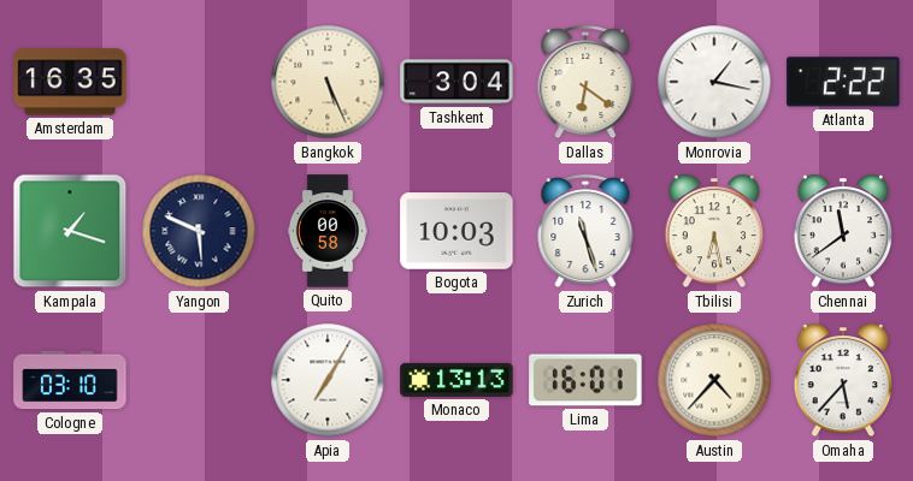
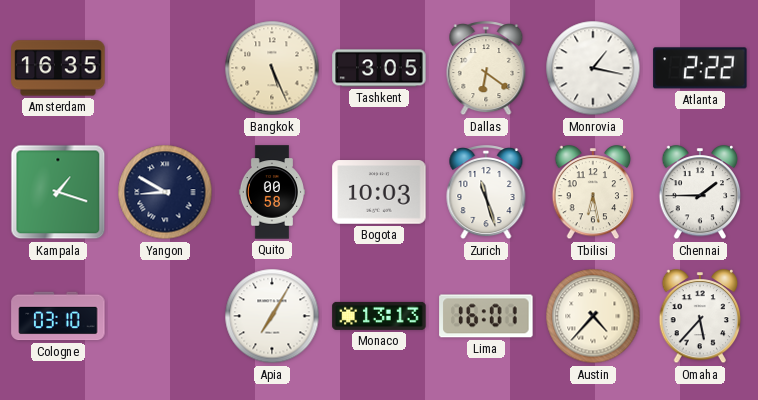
Tashkent: 3:04 -> 3:05
Yangon: 5:49 -> 8:50
Chennai: 11:39 -> 1:45
